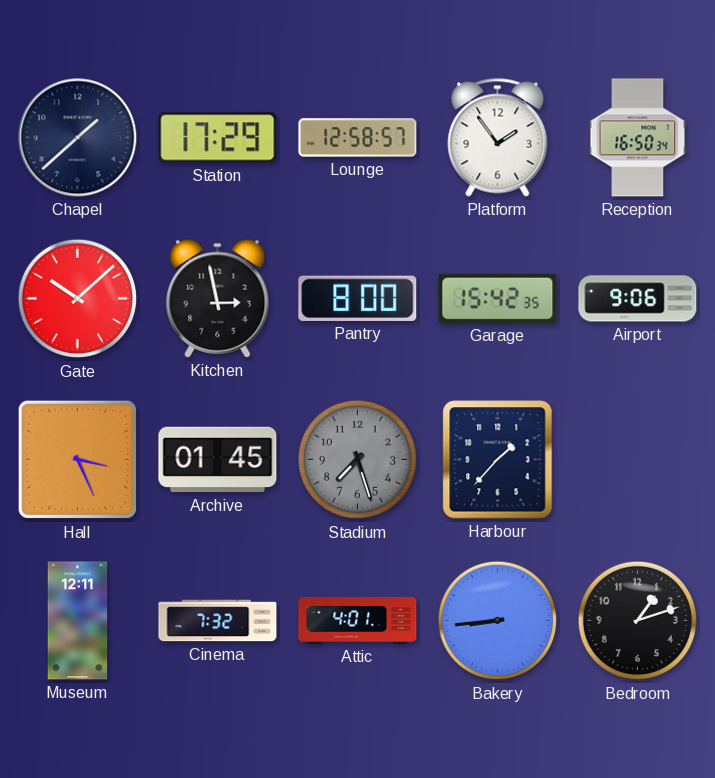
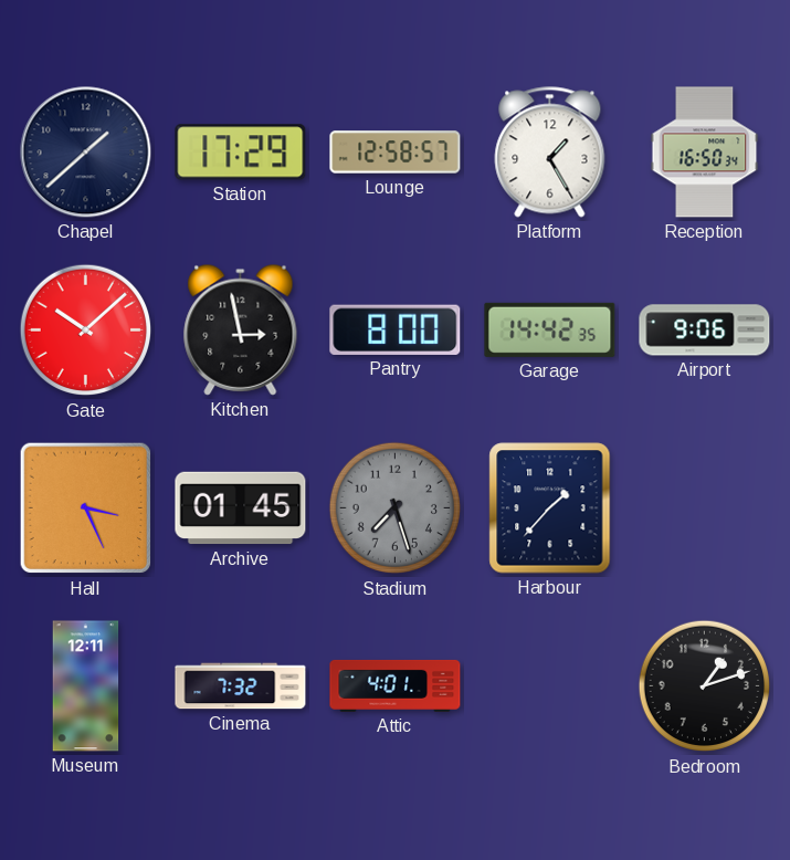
Platform: 1:54 -> 1:25
Garage: 15:42 -> 14:42
Bakery: 8:44 -> none
